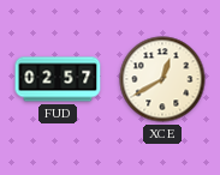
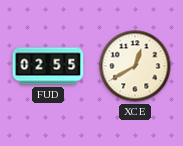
FUD: 02:57 -> 02:55
